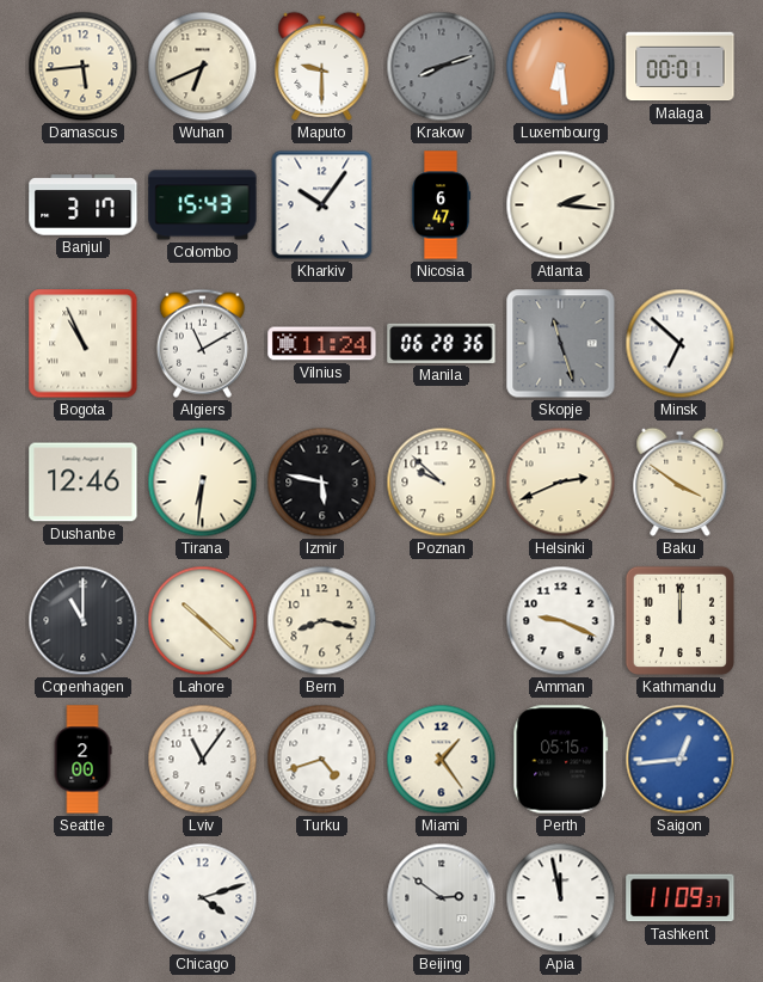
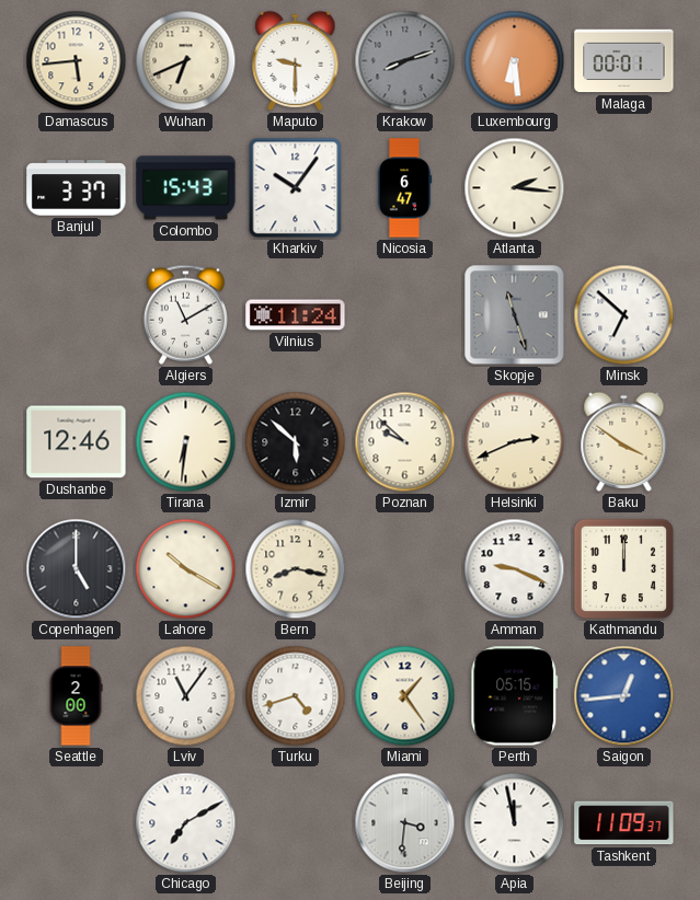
Banjul: 3:17 -> 3:37
Bogota: 10:56 -> none
Manila: 06:28 -> none
Izmir: 5:47 -> 5:52
Copenhagen: 11:00 -> 5:00
Lahore: 10:22 -> 10:20
Chicago: 4:12 -> 7:10
Beijing: 2:51 -> 3:31
